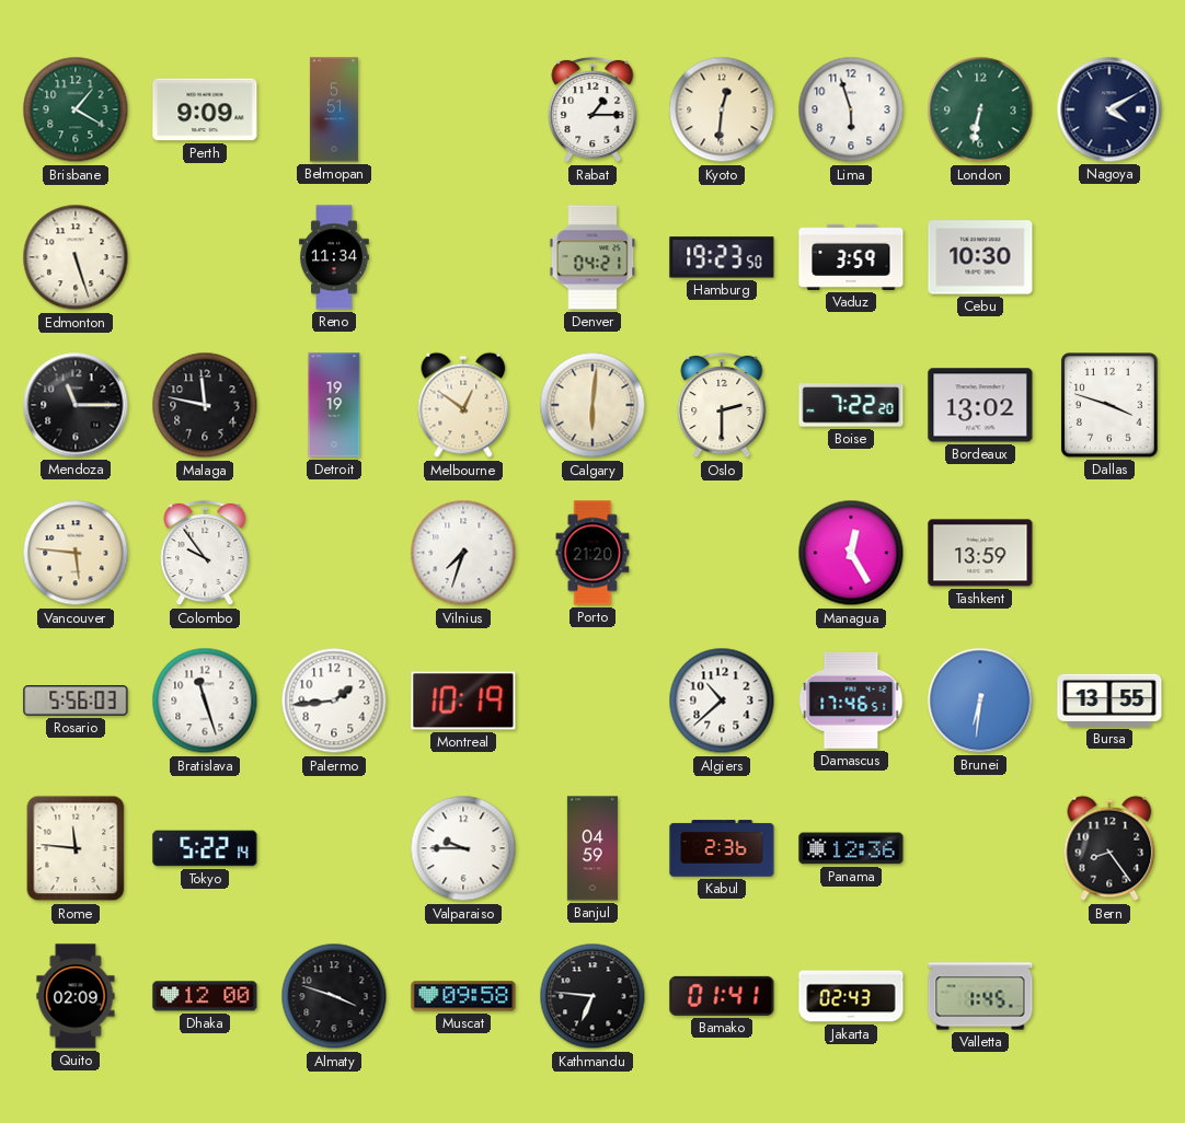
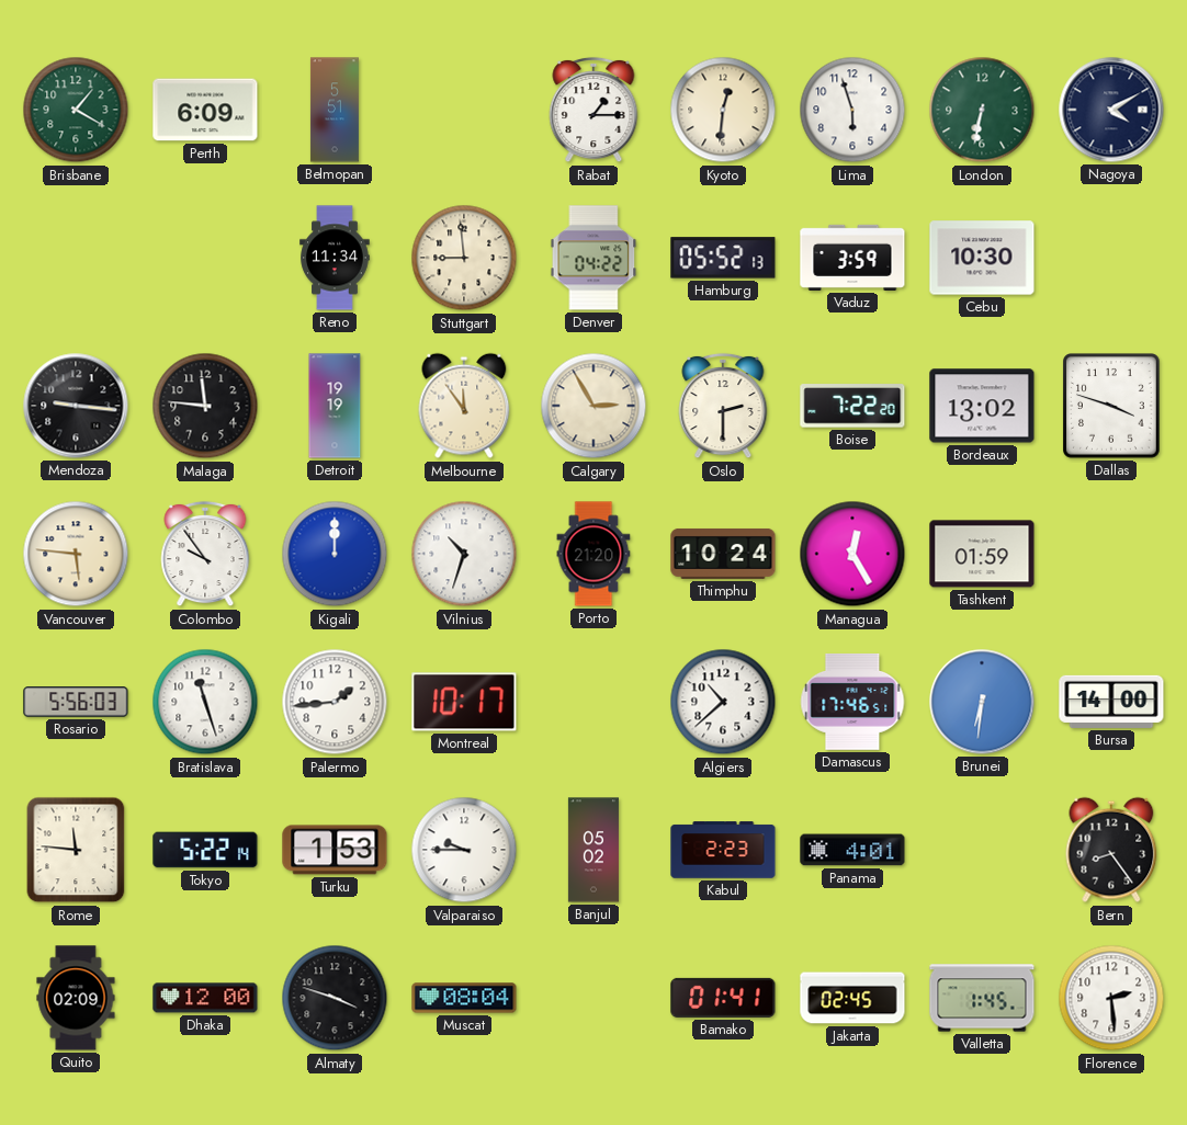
Perth: 9:09 -> 6:09
Edmonton: 5:27 -> none
Stuttgart: none -> 8:59
Denver: 04:21 -> 04:22
Hamburg: 19:23 -> 05:52
Mendoza: 11:15 -> 9:16
Malaga: 11:47 -> 11:46
Melbourne: 12:51 -> 11:54
Calgary: 6:01 -> 2:55
Kigali: none -> 12:00
Vilnius: 7:33 -> 10:33
Thimphu: none -> 10:24
Tashkent: 13:59 -> 01:59
Montreal: 10:19 -> 10:17
Bursa: 13:55 -> 14:00
Turku: none -> 1:53
Banjul: 04:59 -> 05:02
Kabul: 2:36 -> 2:23
Panama: 12:36 -> 4:01
Muscat: 09:58 -> 08:04
Kathmandu: 6:46 -> none
Jakarta: 02:43 -> 02:45
Florence: none -> 2:29
